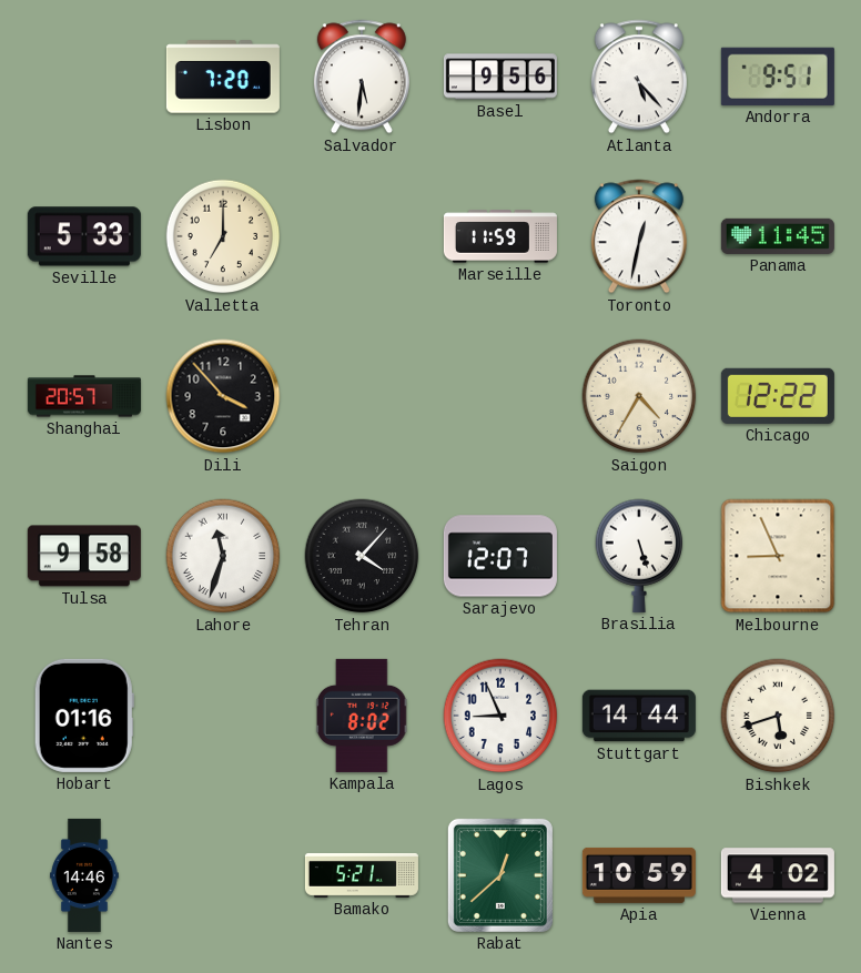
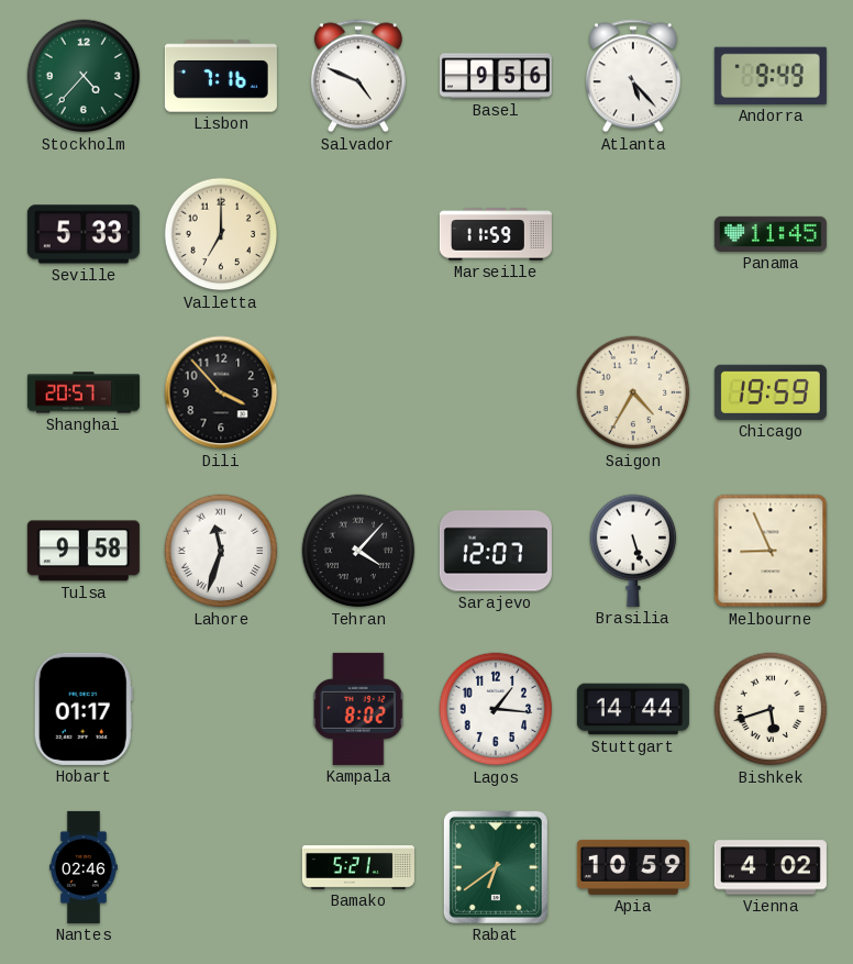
Stockholm: none -> 4:37
Lisbon: 7:20 -> 7:16
Salvador: 5:31 -> 4:49
Andorra: 9:51 -> 9:49
Toronto: 12:32 -> none
Chicago: 12:22 -> 19:59
Hobart: 01:16 -> 01:17
Lagos: 8:56 -> 1:16
Nantes: 14:46 -> 02:46
Rabat: 12:38 -> 6:39
